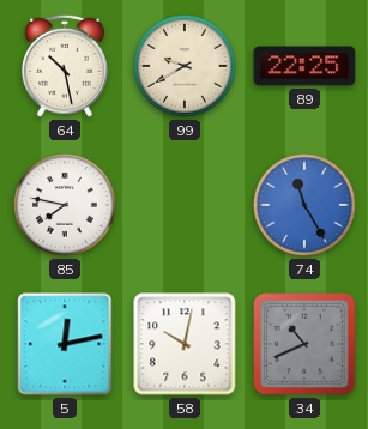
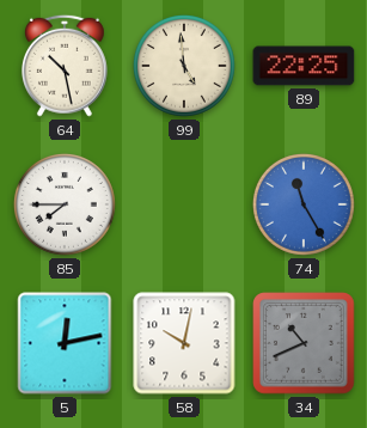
99: 9:40 -> 4:59
85: 7:47 -> 7:45
